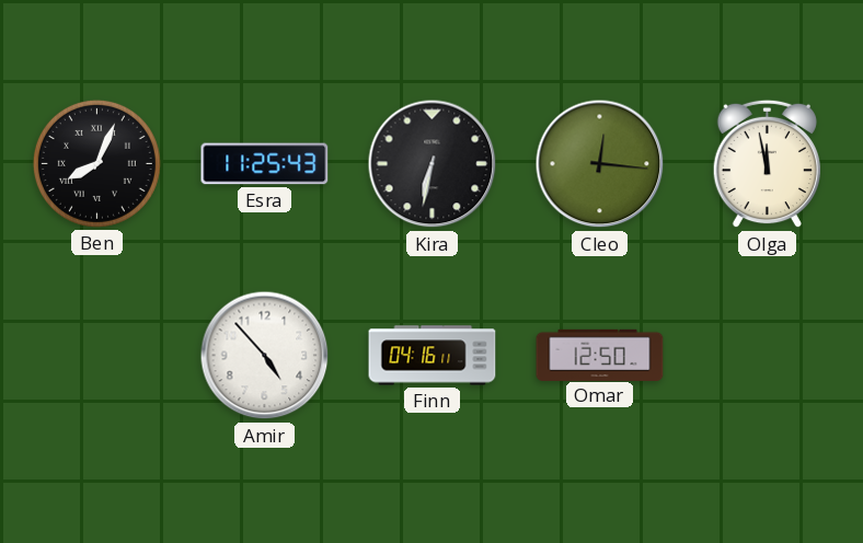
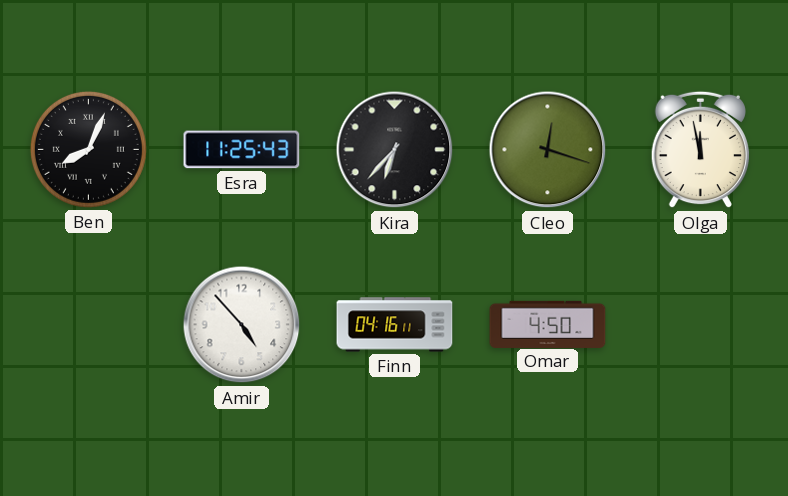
Kira: 6:32 -> 6:37
Cleo: 12:16 -> 12:18
Omar: 12:50 -> 4:50
